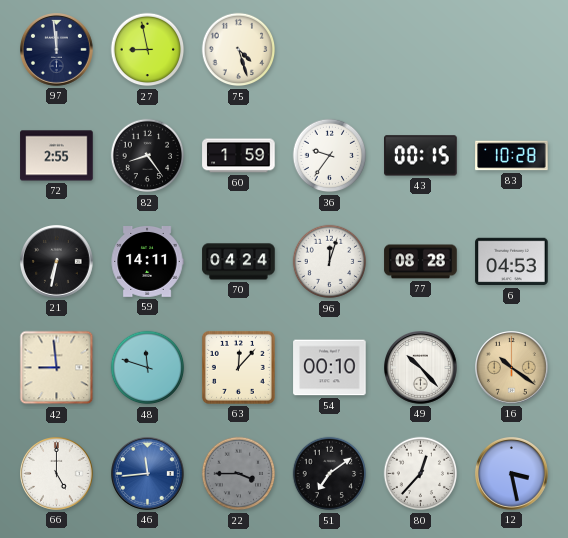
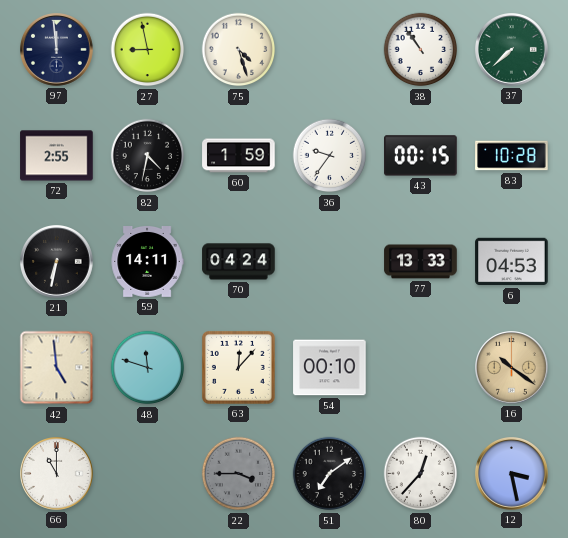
38: none -> 10:54
37: none -> 7:38
82: 8:24 -> 4:32
96: 12:03 -> none
77: 08:28 -> 13:33
42: 8:59 -> 4:59
49: 10:23 -> none
66: 5:00 -> 11:00
46: 11:44 -> none
